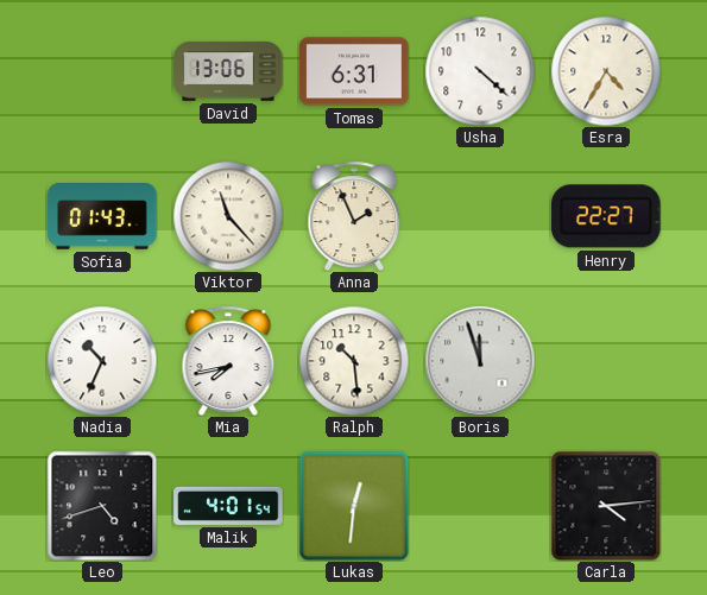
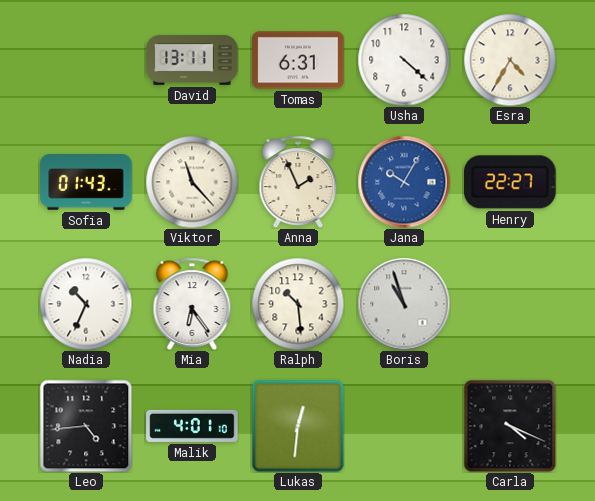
David: 13:06 -> 13:11
Jana: none -> 10:05
Mia: 7:43 -> 6:24
Boris: 11:57 -> 10:57
Leo: 4:42 -> 4:44
Malik: 4:01:54 -> 4:01:10
Carla: 4:14 -> 4:19
